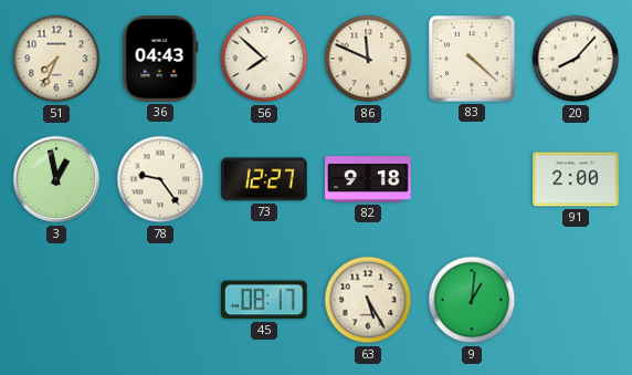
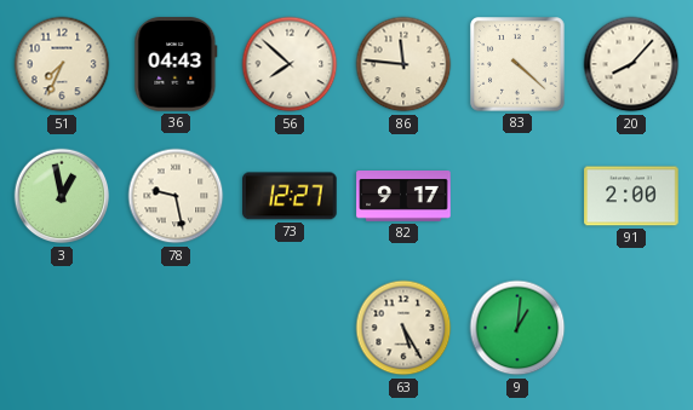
86: 11:49 -> 11:46
78: 9:24 -> 9:28
82: 9:18 -> 9:17
45: 08:17 -> none
